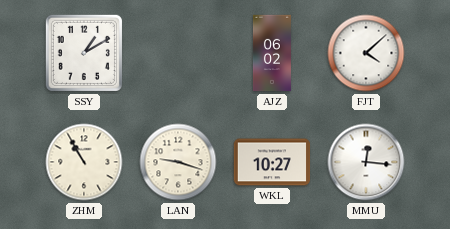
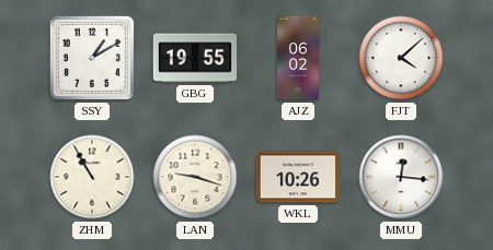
GBG: none -> 19:55
WKL: 10:27 -> 10:26
